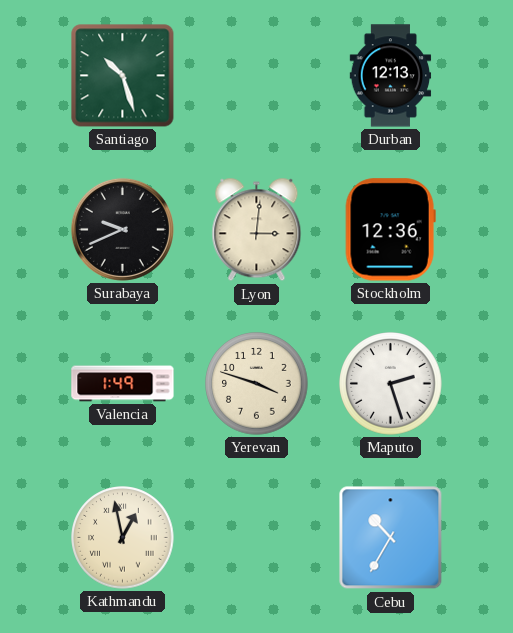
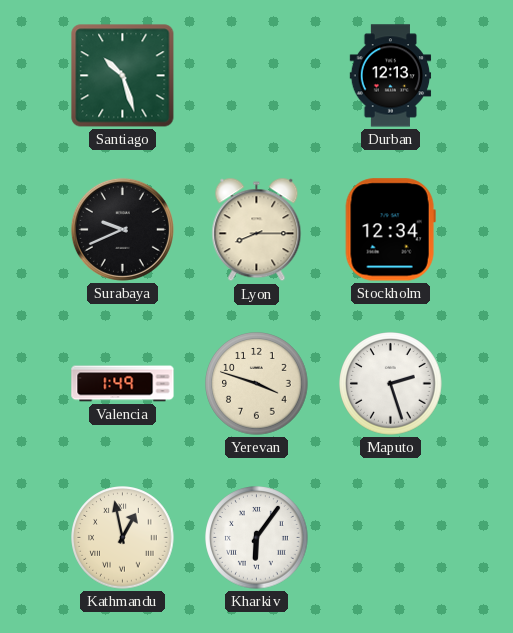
Lyon: 3:01 -> 8:15
Stockholm: 12:36 -> 12:34
Kharkiv: none -> 6:06
Cebu: 10:35 -> none
